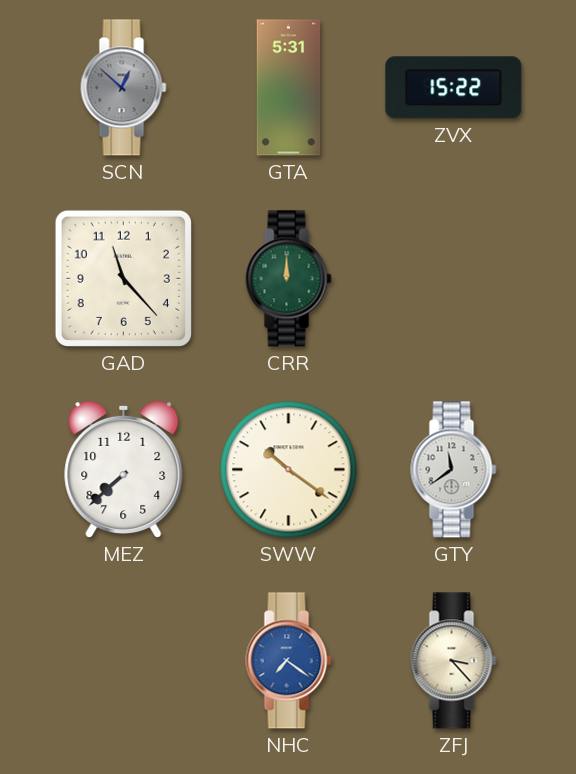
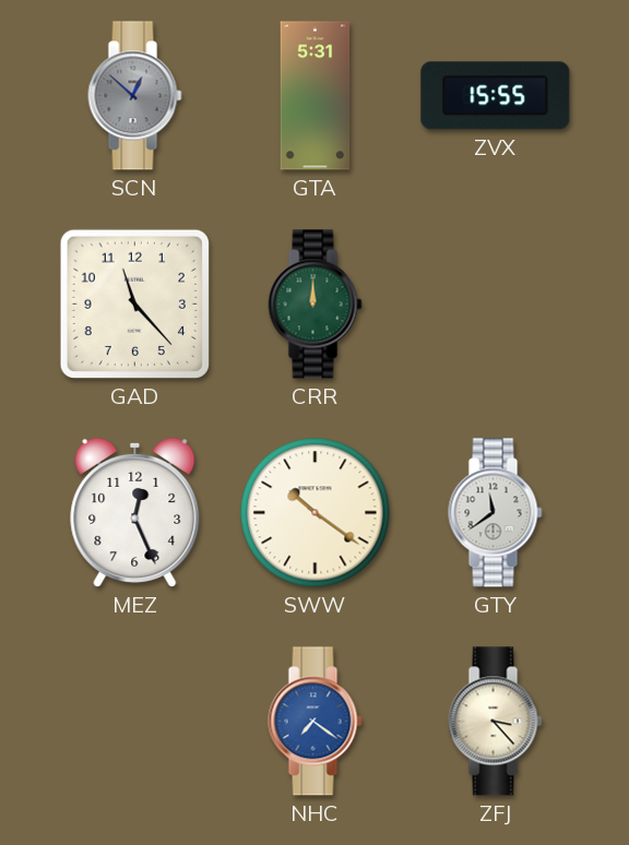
ZVX: 15:22 -> 15:55
MEZ: 7:38 -> 12:26
